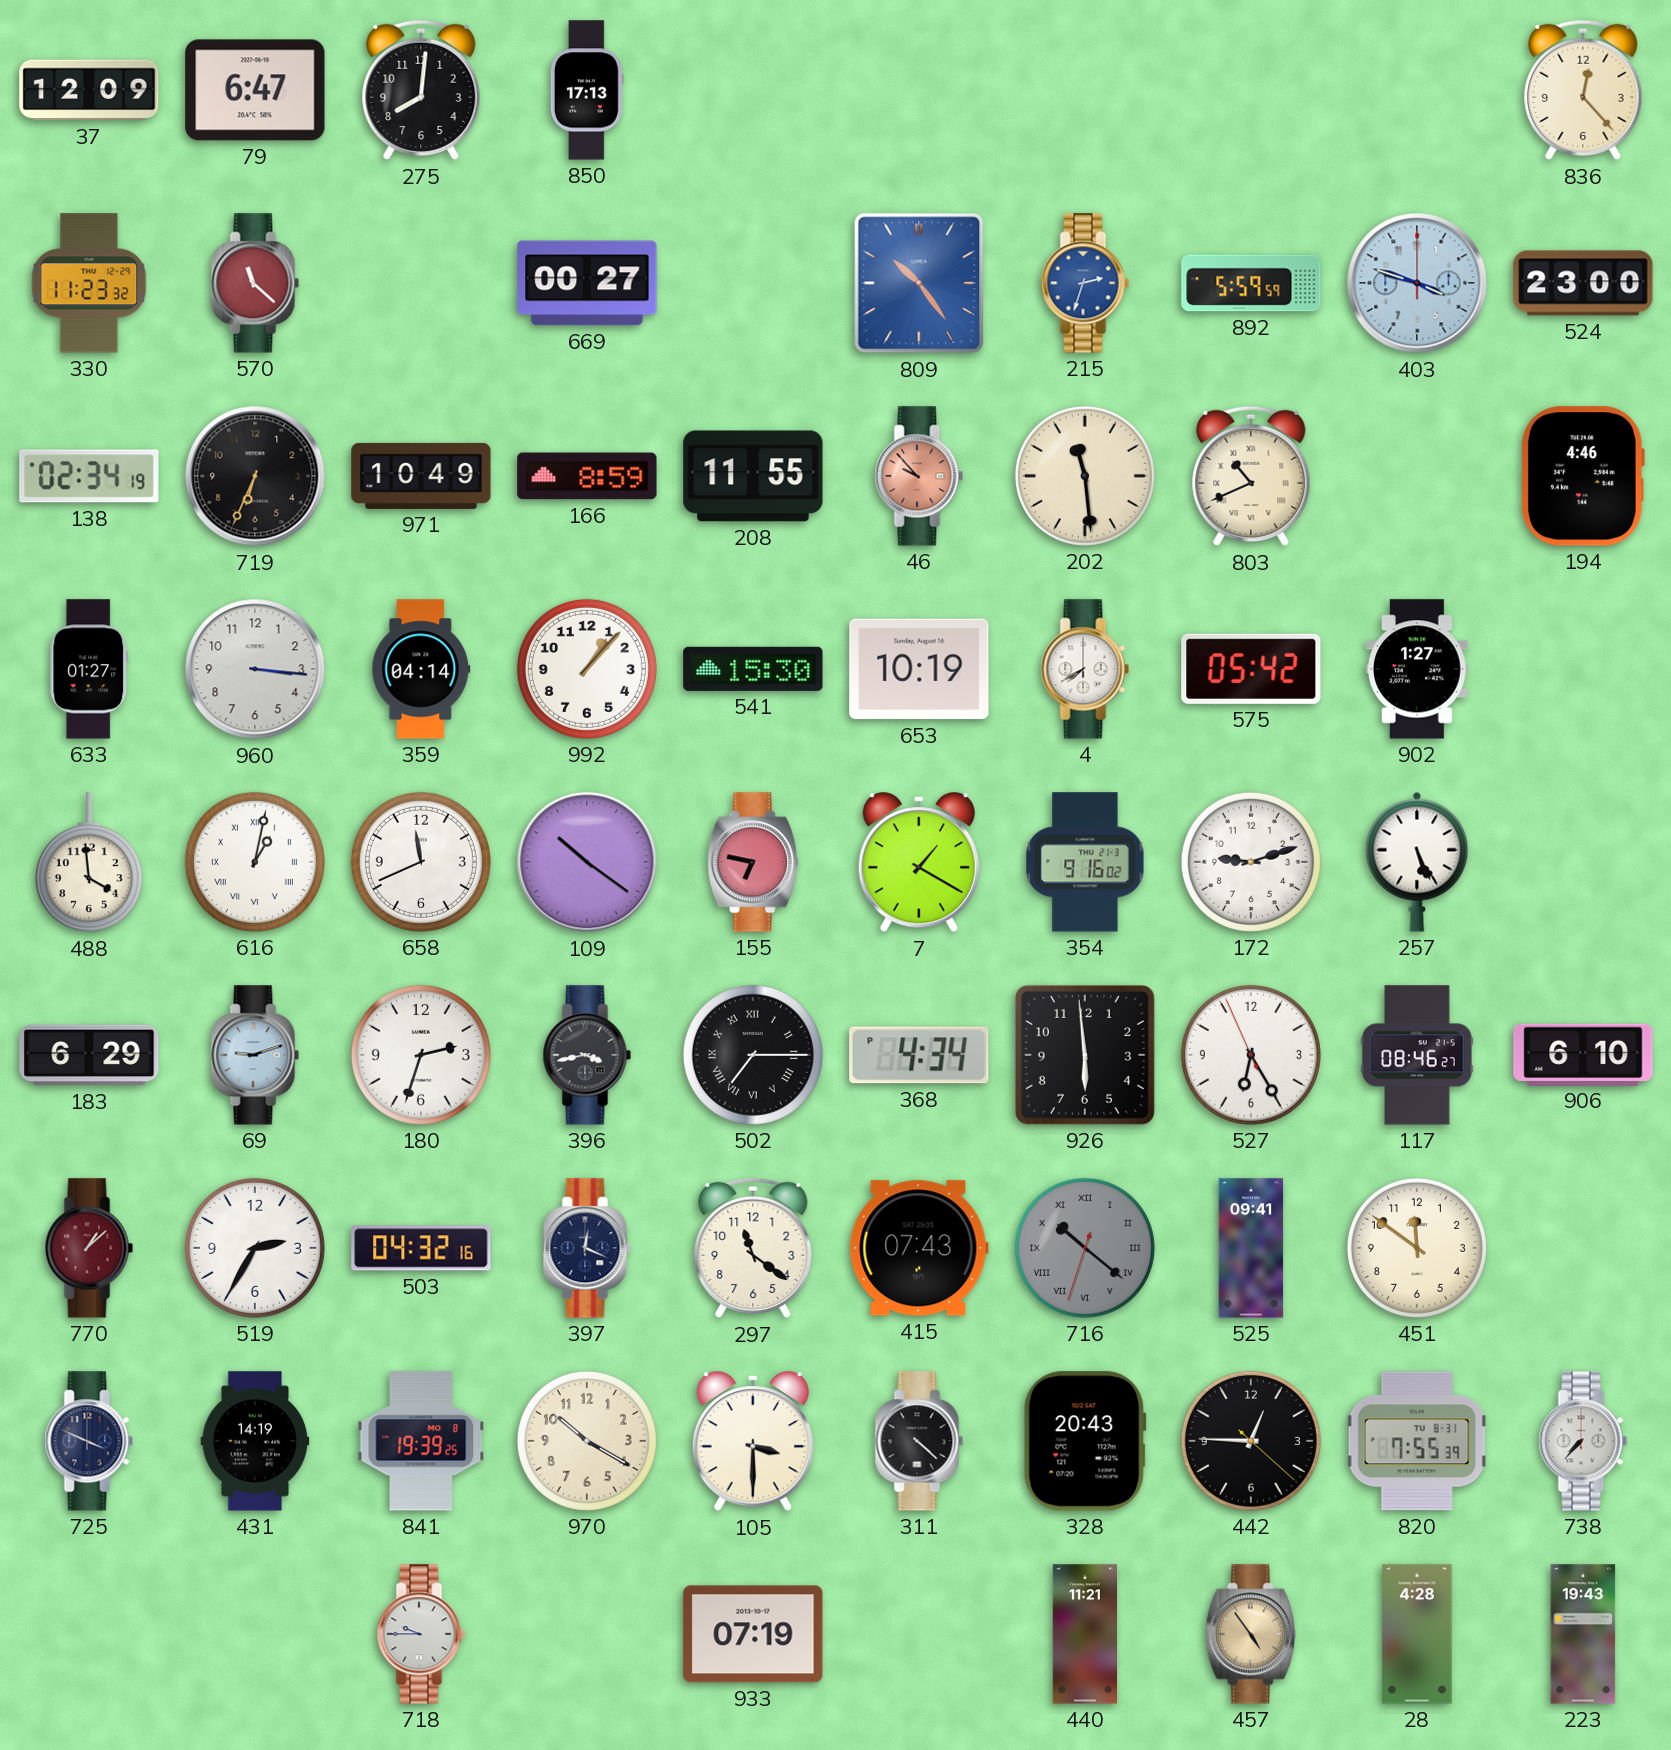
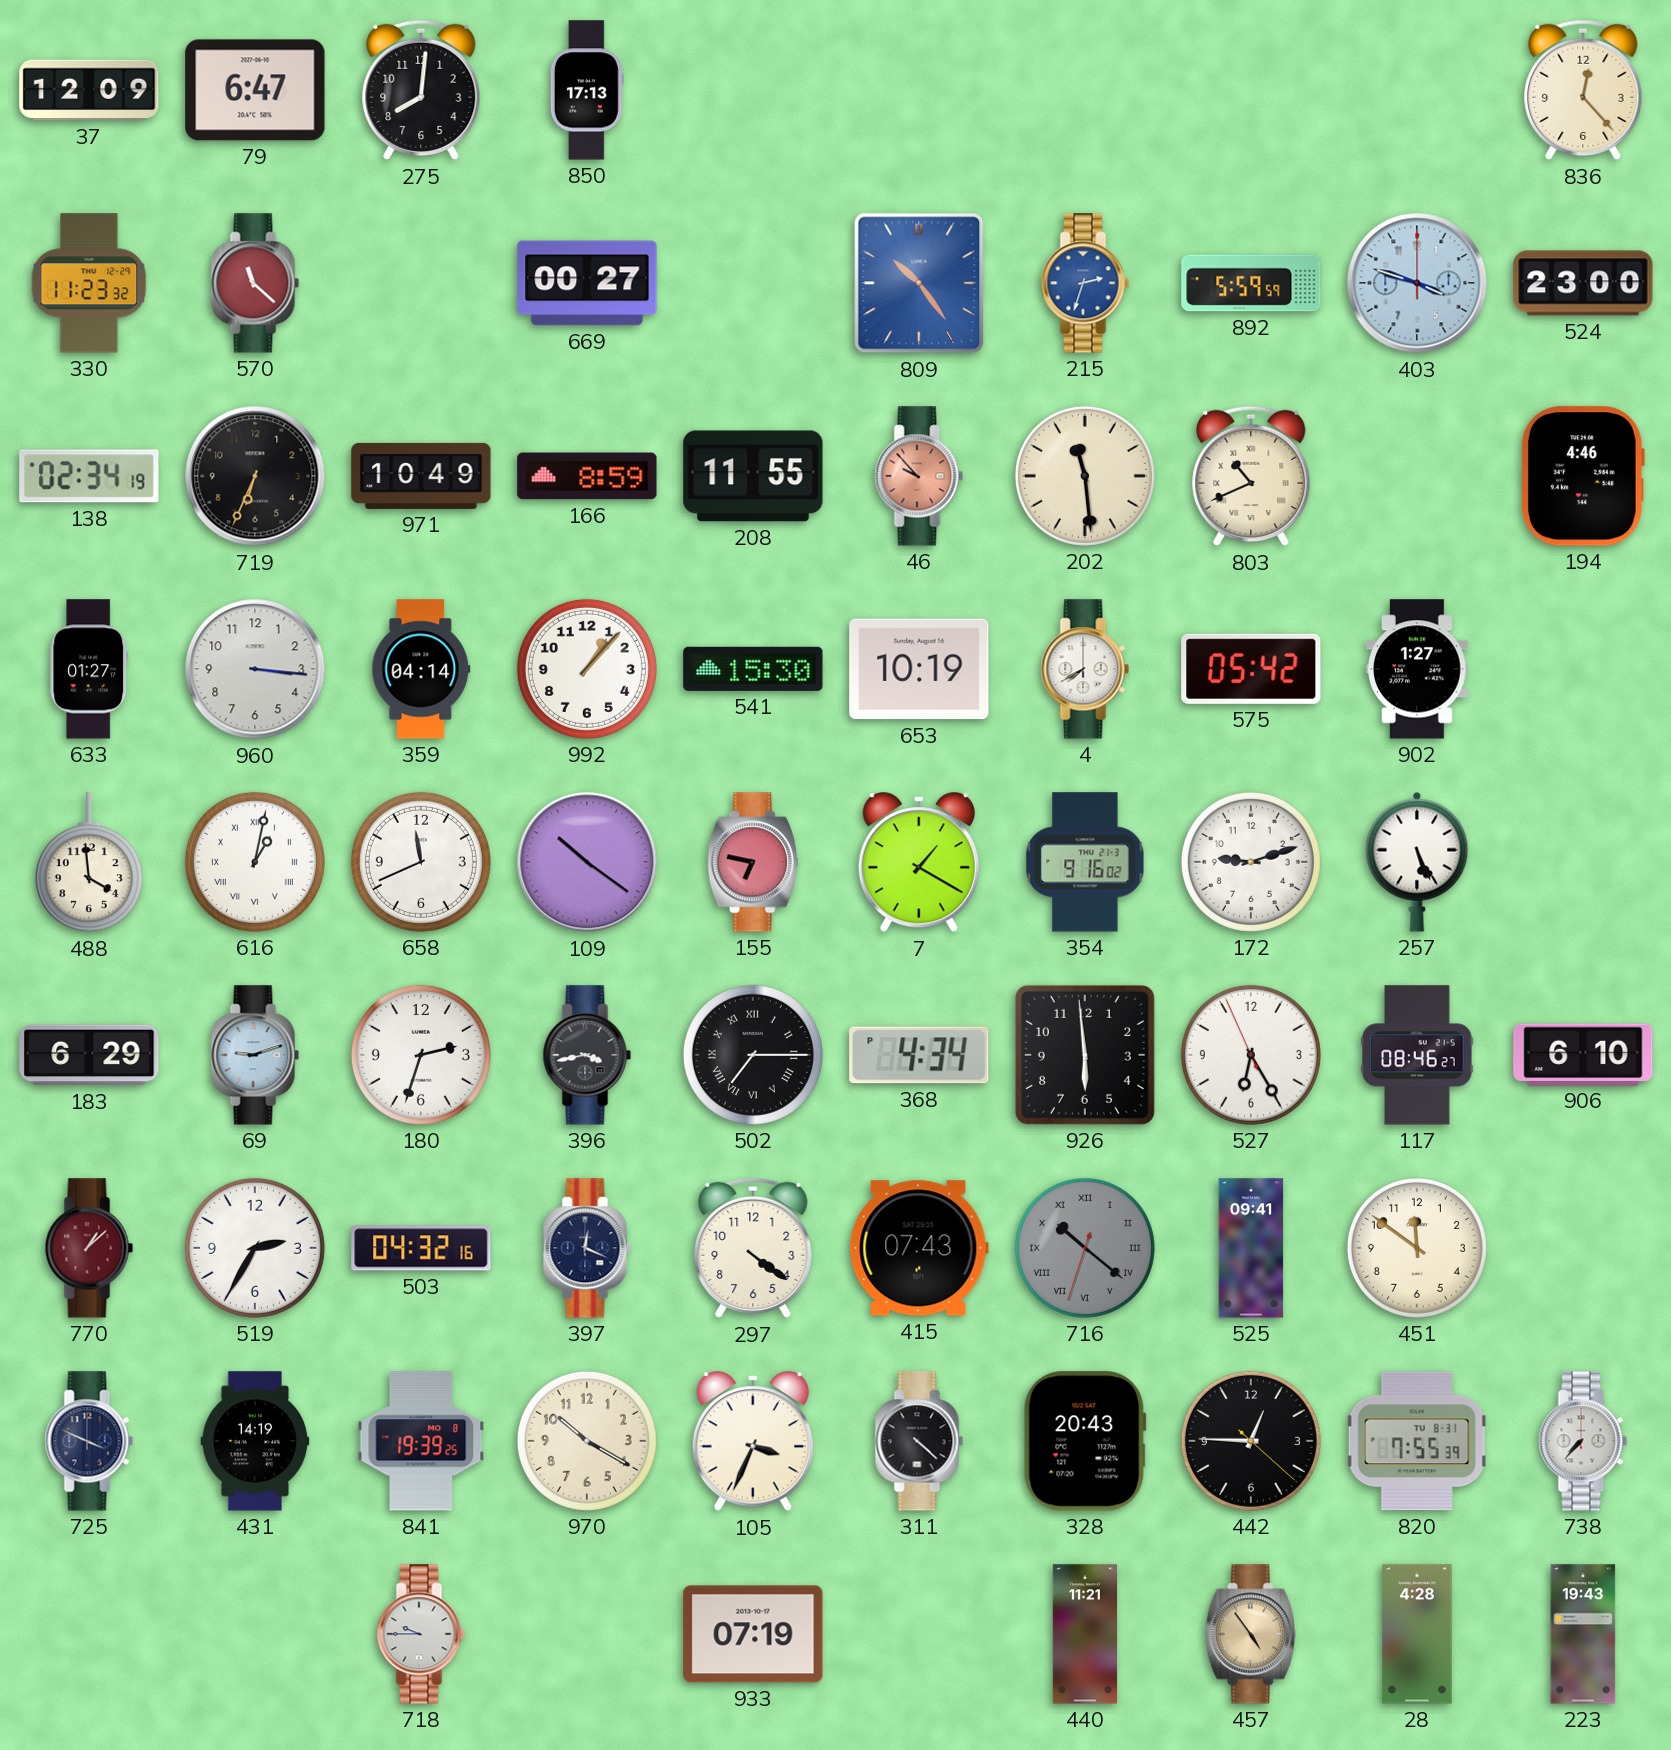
297: 11:21 -> 4:21
105: 3:30 -> 3:34
